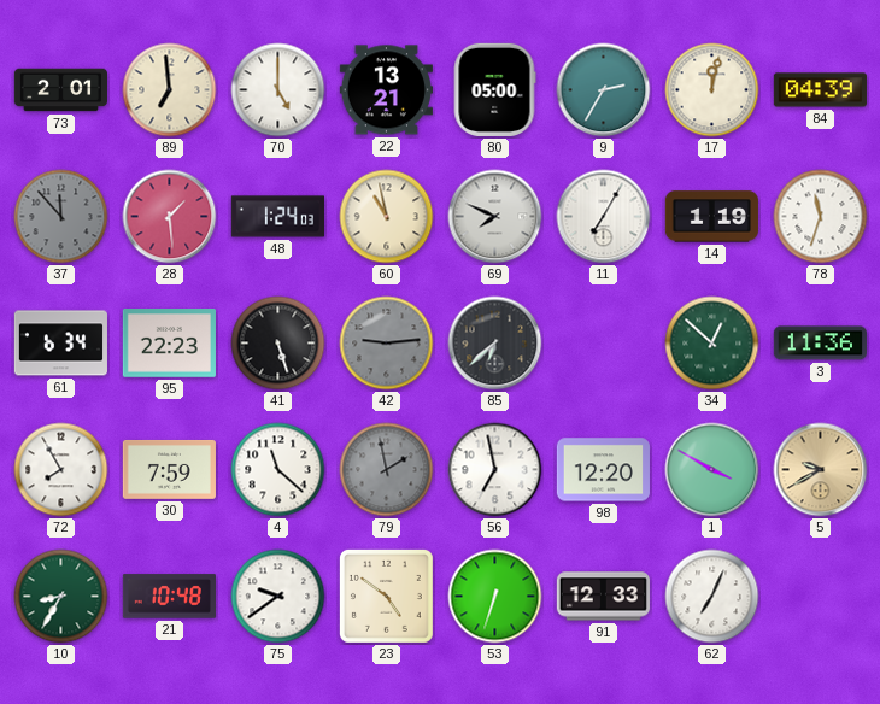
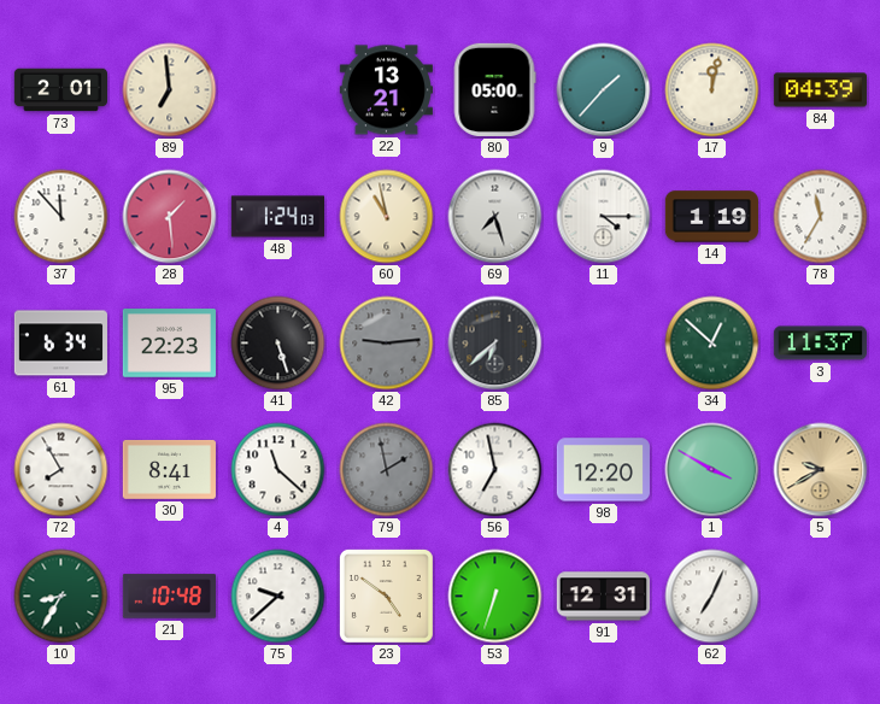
70: 5:00 -> none
9: 2:35 -> 1:37
37 dial: grey -> white
69: 7:49 -> 7:27
11: 7:05 -> 4:15
78: 11:33 -> 11:35
3: 11:36 -> 11:37
30: 7:59 -> 8:41
75: 9:39 -> 9:38
91: 12:33 -> 12:31
